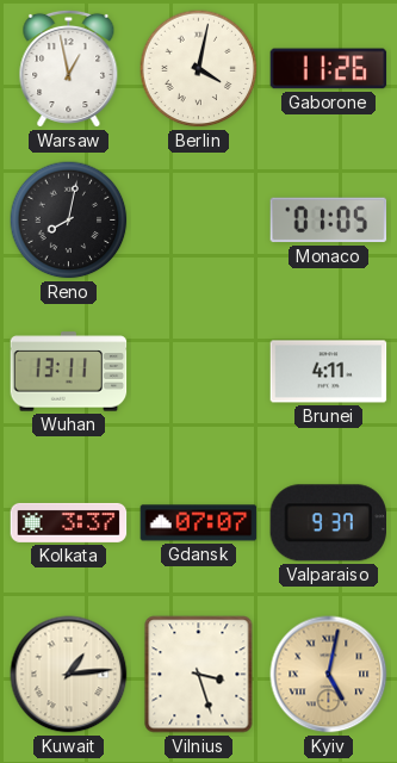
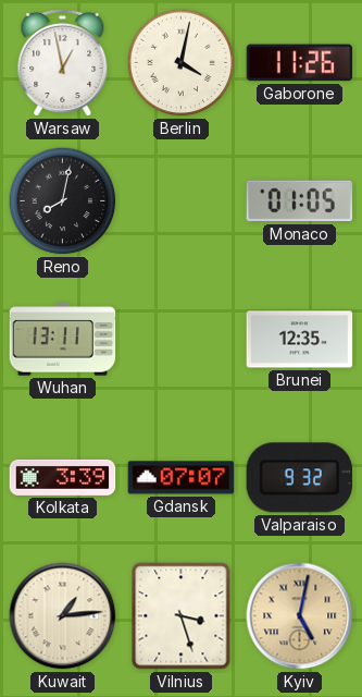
Brunei: 4:11 -> 12:35
Kolkata: 3:37 -> 3:39
Valparaiso: 9:37 -> 9:32
